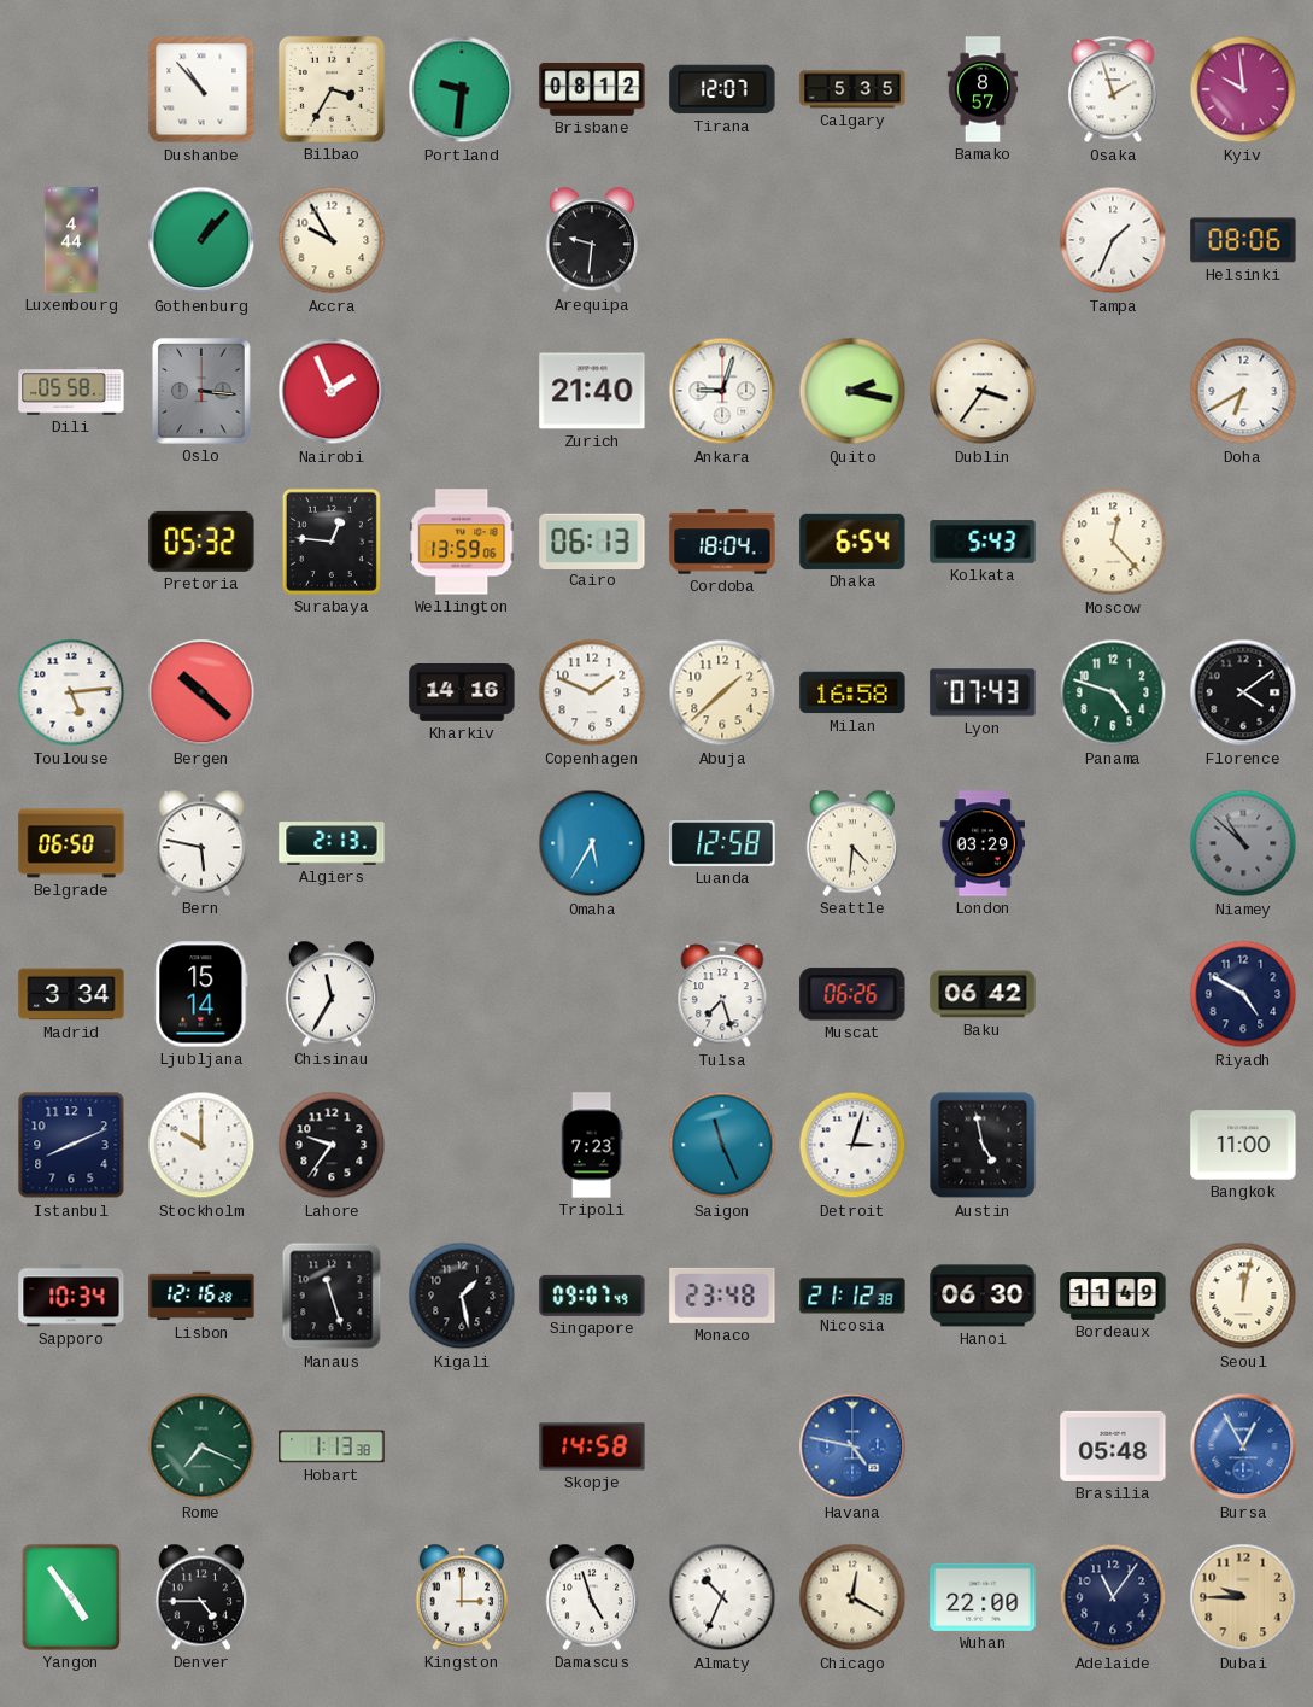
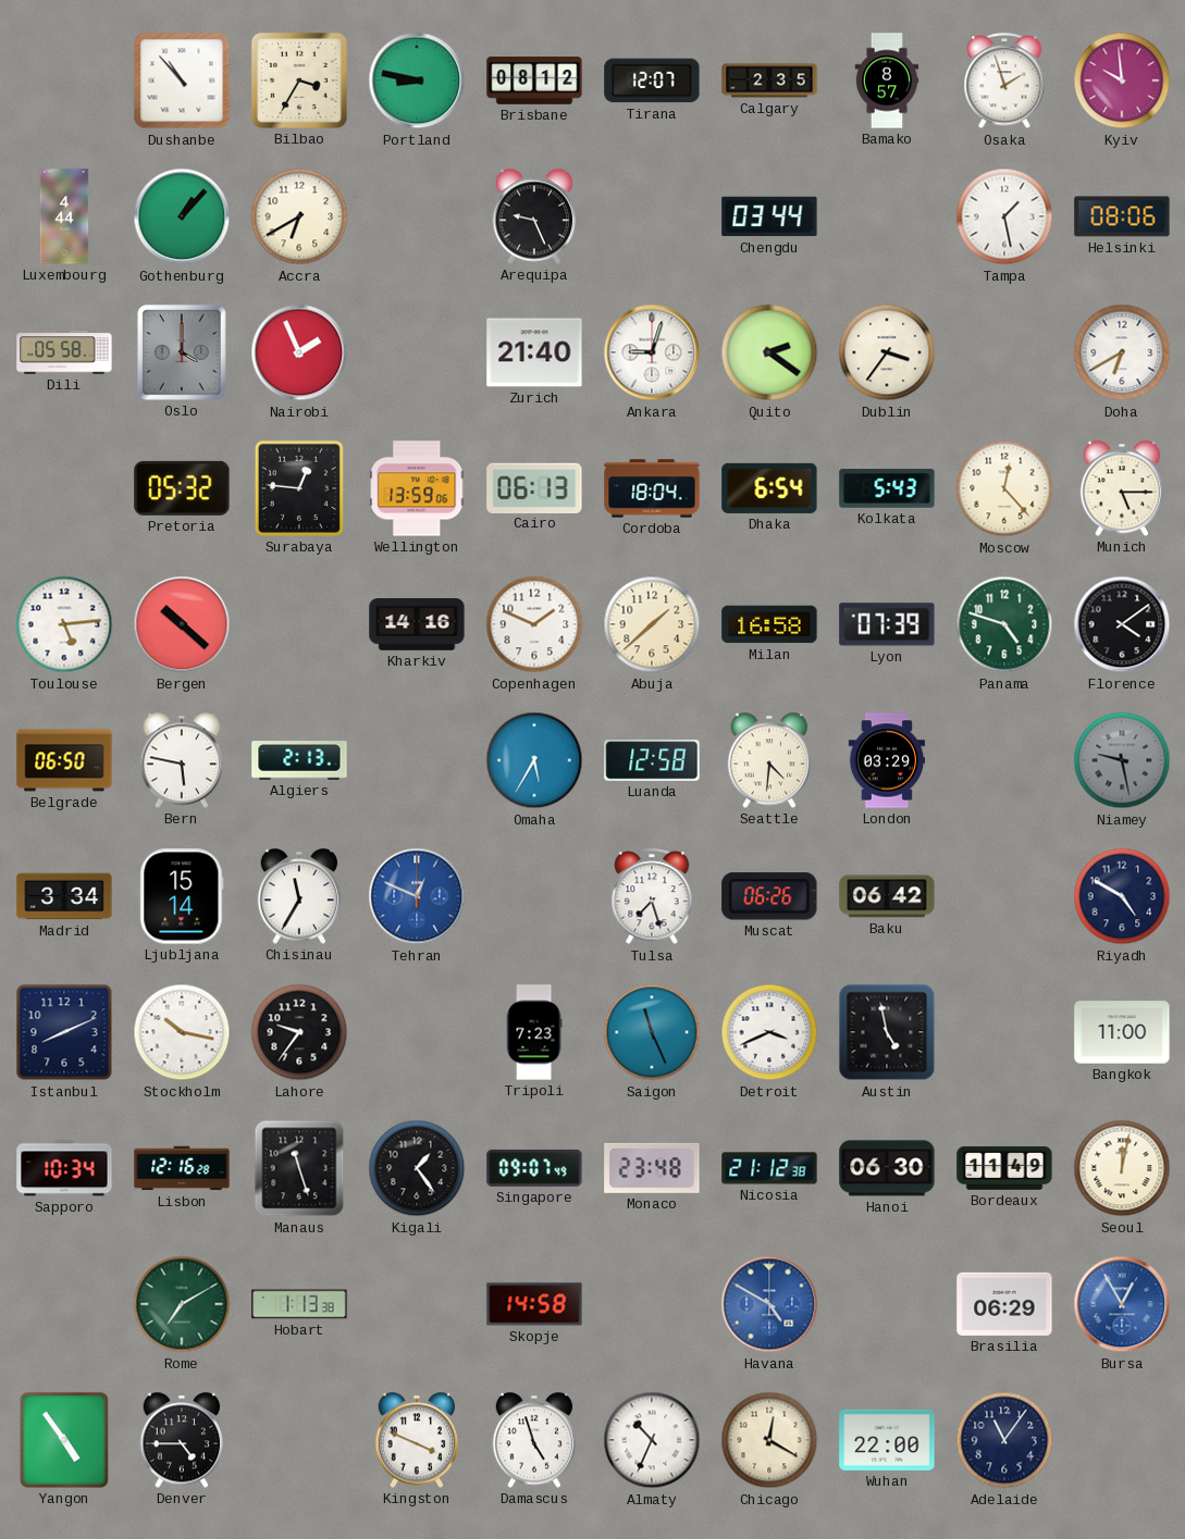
Portland: 9:31 -> 8:47
Calgary: 5:35 -> 2:35
Accra: 9:55 -> 6:40
Arequipa: 9:31 -> 9:26
Chengdu: none -> 03:44
Tampa: 1:34 -> 1:28
Oslo: 3:16 -> 4:00
Quito: 2:17 -> 2:21
Munich: none -> 5:15
Lyon: 07:43 -> 07:39
Niamey: 10:52 -> 9:28
Tehran: none -> 12:49
Stockholm: 10:00 -> 10:17
Detroit: 3:03 -> 3:41
Kigali: 1:28 -> 1:24
Rome: 7:19 -> 7:10
Havana: 4:47 -> 4:50
Brasilia: 05:48 -> 06:29
Kingston: 3:00 -> 3:49
Dubai: 9:45 -> none
